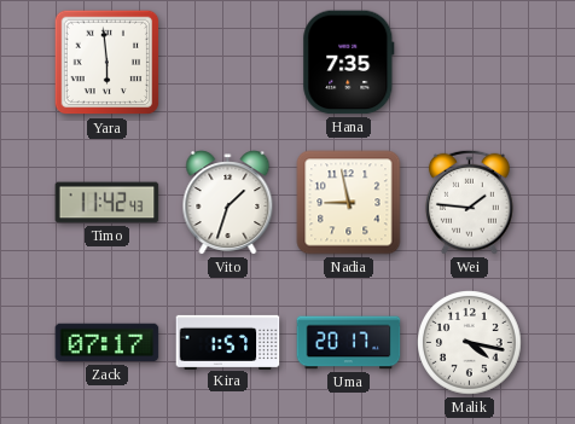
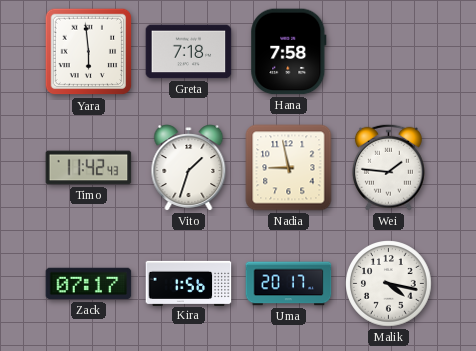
Greta: none -> 7:18
Hana: 7:35 -> 7:58
Kira: 1:57 -> 1:56
